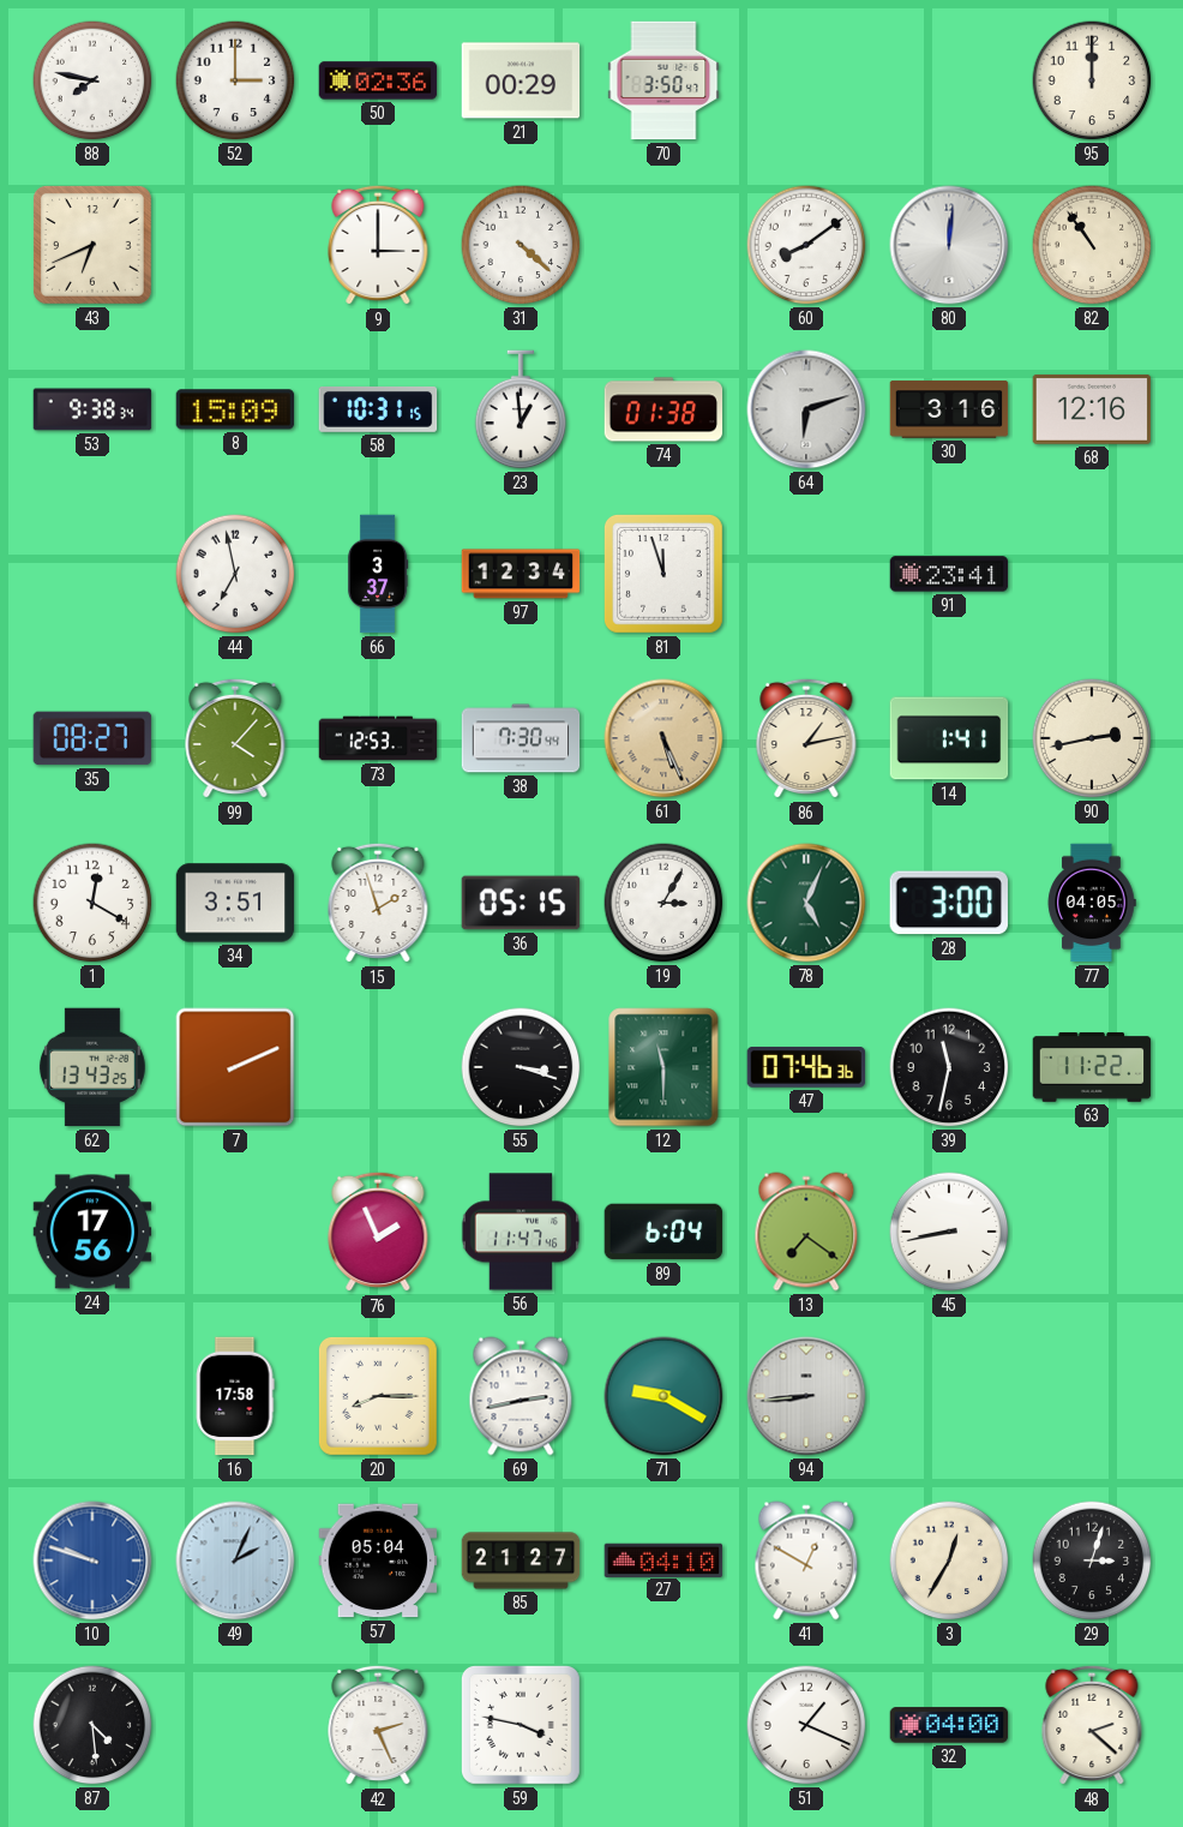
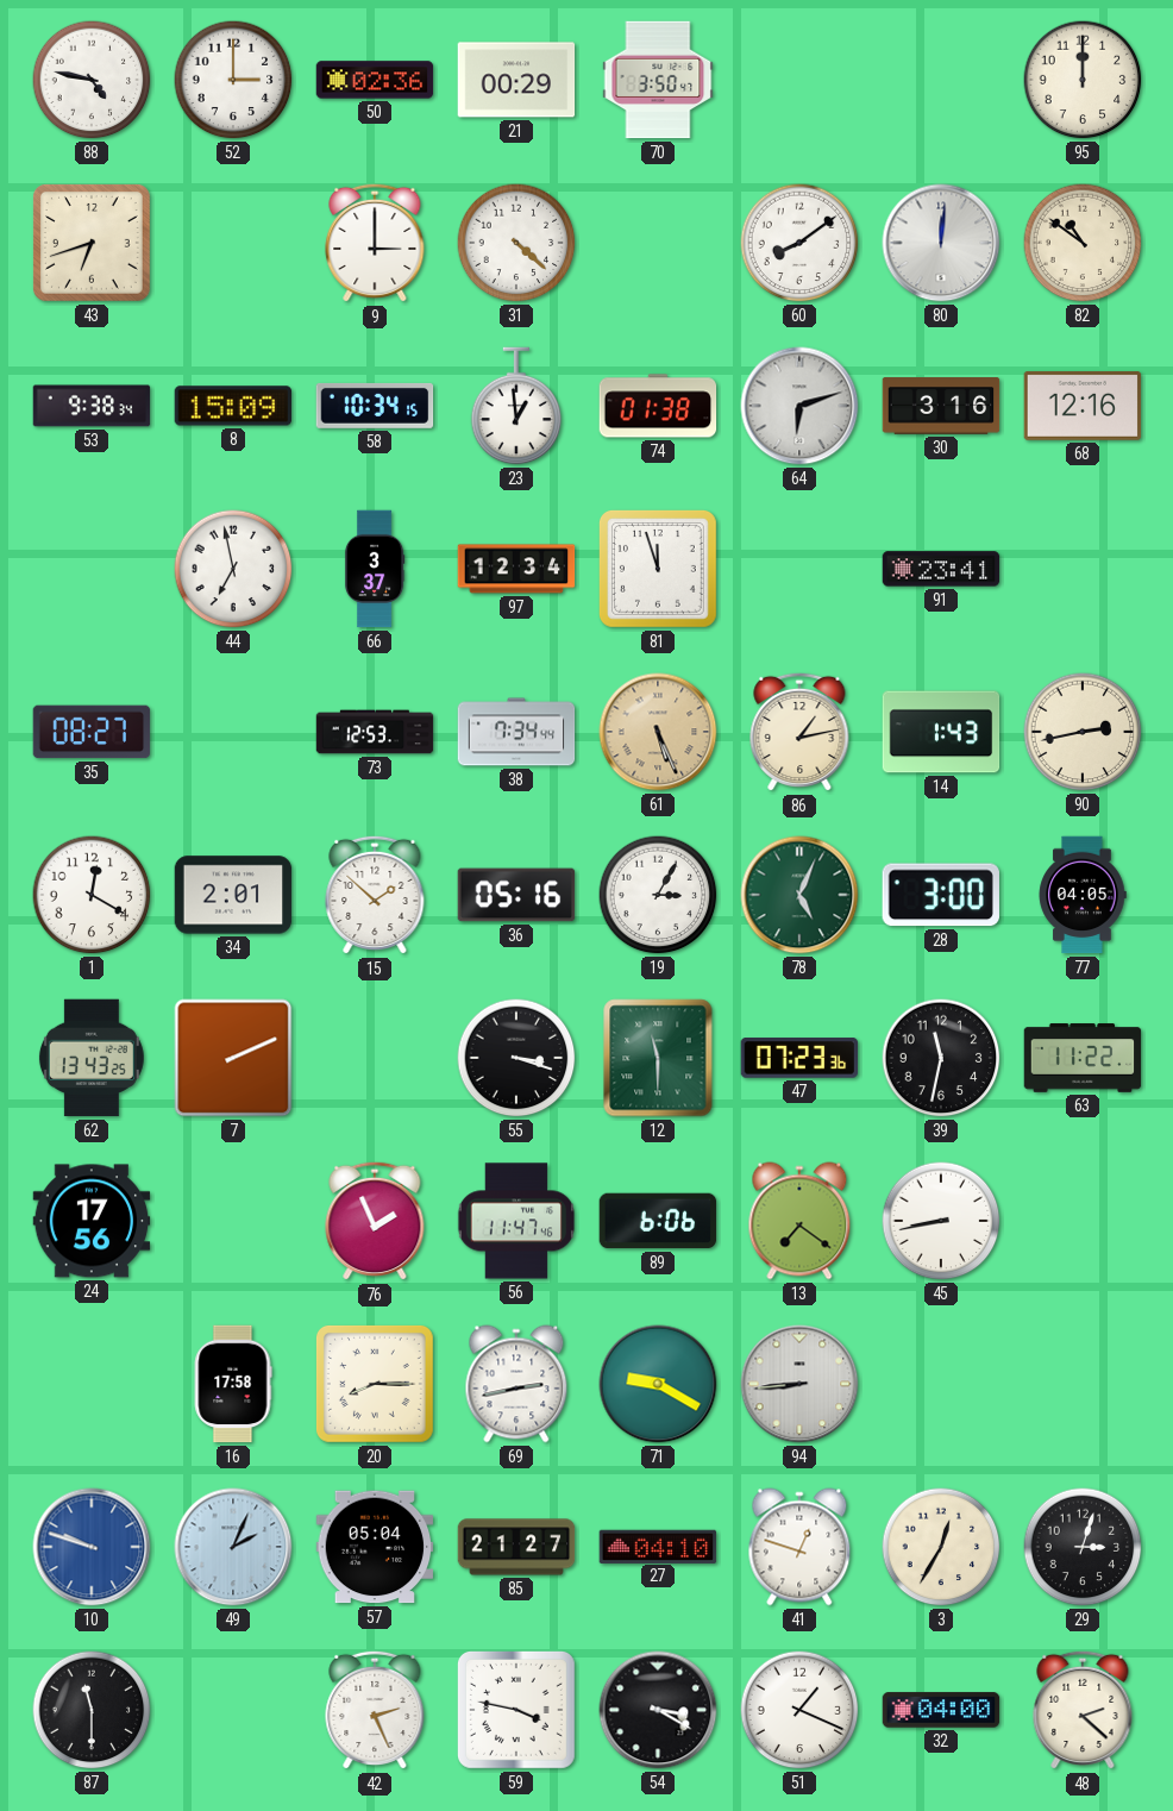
88: 7:47 -> 4:47
43: 6:41 -> 6:42
82: 10:54 -> 10:51
58: 10:31 -> 10:34
99: 4:07 -> none
38: 7:30 -> 7:34
14: 1:41 -> 1:43
34: 3:51 -> 2:01
15: 1:57 -> 1:52
36: 05:15 -> 05:16
47: 07:46 -> 07:23
89: 6:04 -> 6:06
41: 12:50 -> 12:48
87: 4:29 -> 11:30
54: none -> 3:20
